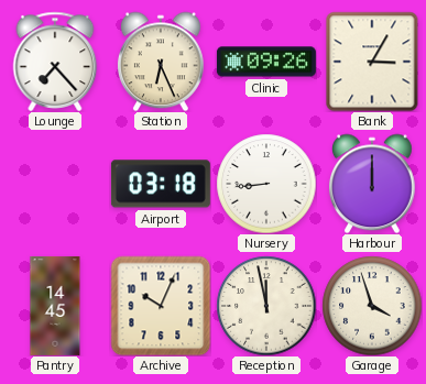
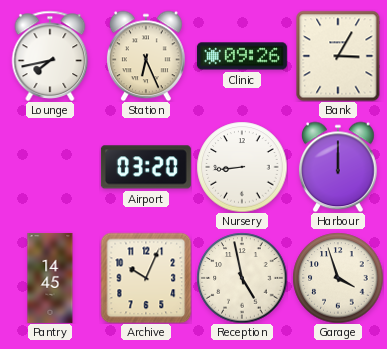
Lounge: 7:23 -> 7:43
Airport: 03:18 -> 03:20
Reception: 11:58 -> 4:58
